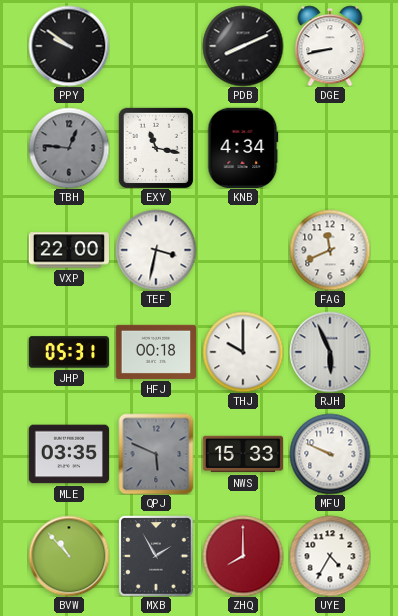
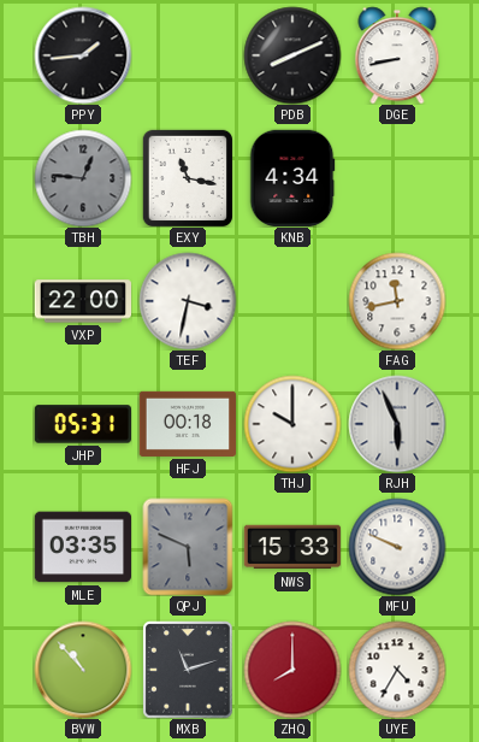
PPY: 9:51 -> 1:44
FAG: 11:41 -> 11:43
MXB: 1:55 -> 11:12
